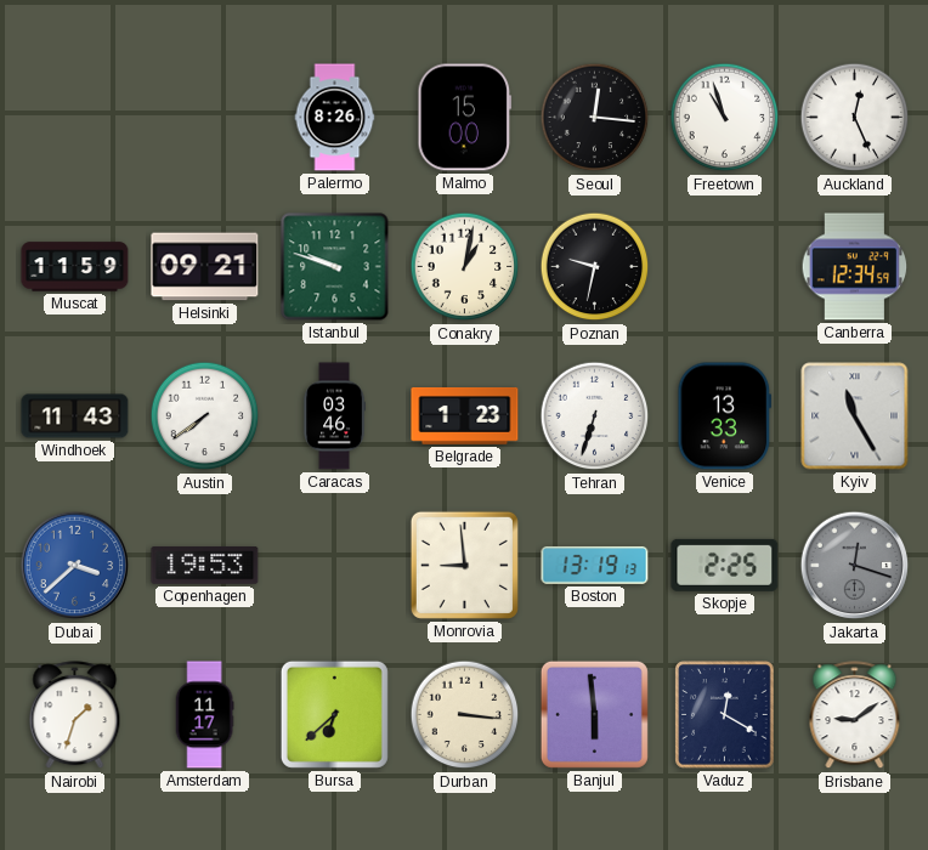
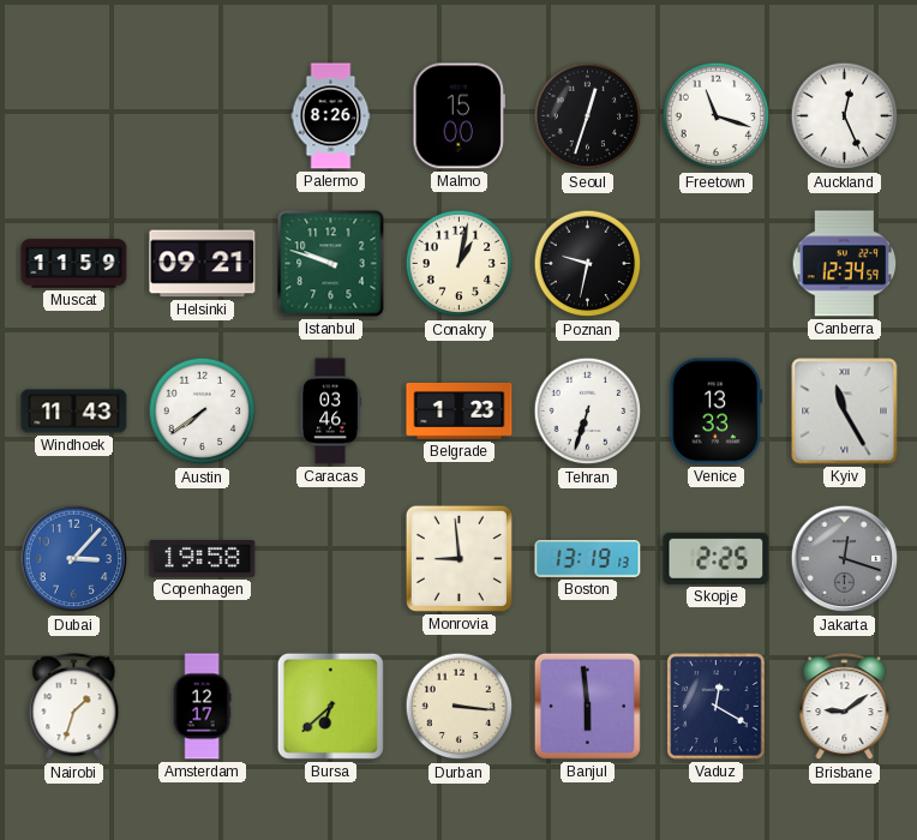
Seoul: 12:16 -> 12:33
Freetown: 10:57 -> 11:18
Dubai: 3:38 -> 3:07
Copenhagen: 19:53 -> 19:58
Amsterdam: 11:17 -> 12:17
